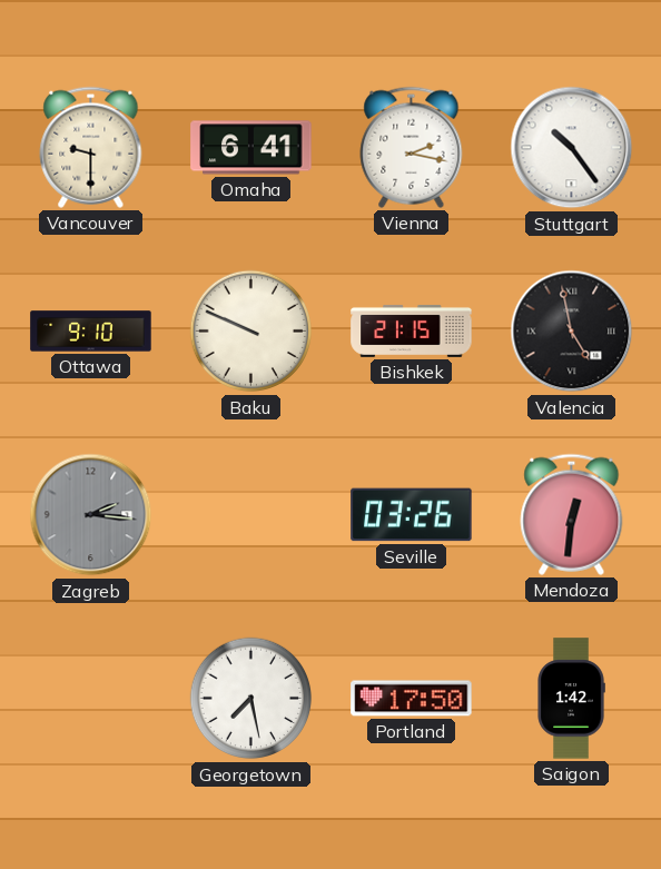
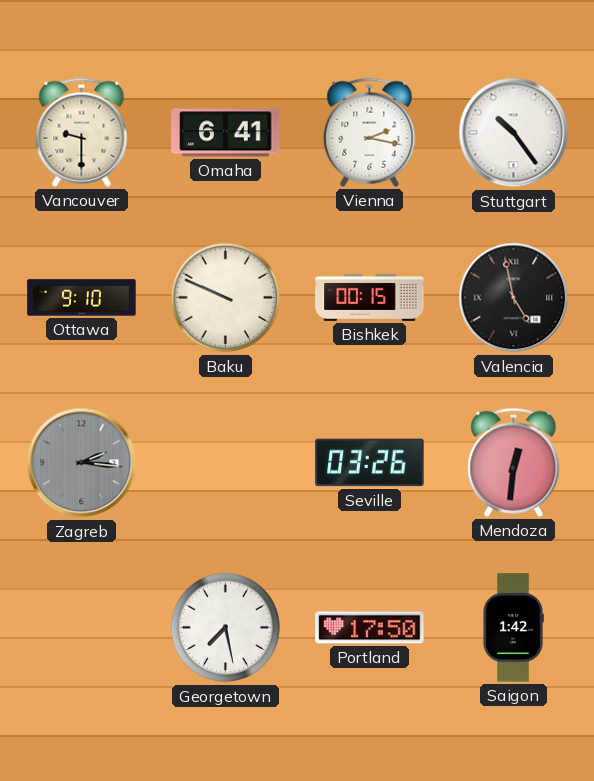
Bishkek: 21:15 -> 00:15
